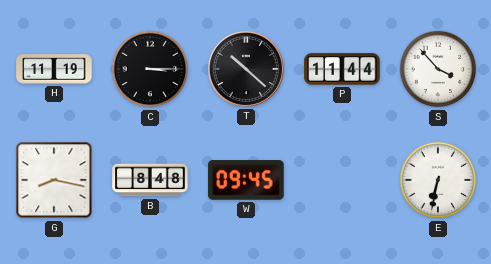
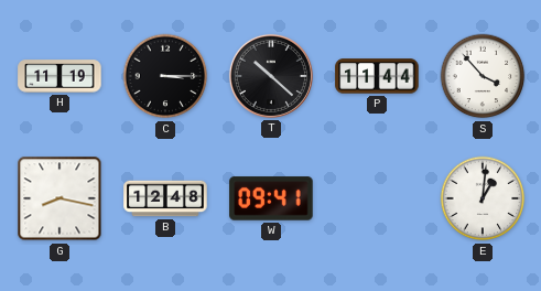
B: 8:48 -> 12:48
W: 09:45 -> 09:41
E: 6:32 -> 1:01
